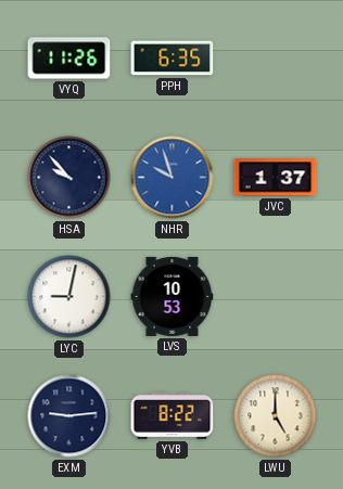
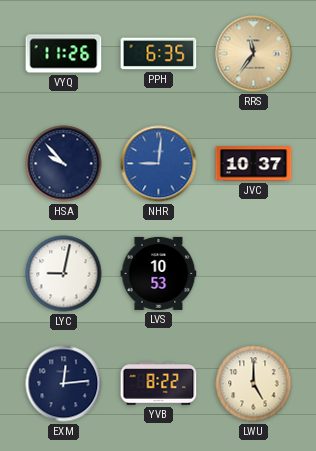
RRS: none -> 11:36
NHR: 9:57 -> 9:01
JVC: 1:37 -> 10:37
EXM: 9:14 -> 12:14
